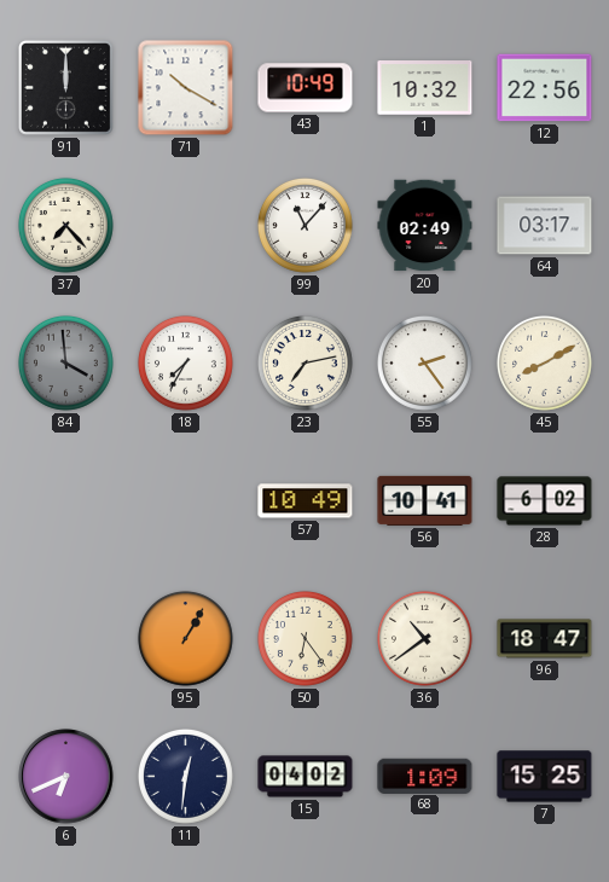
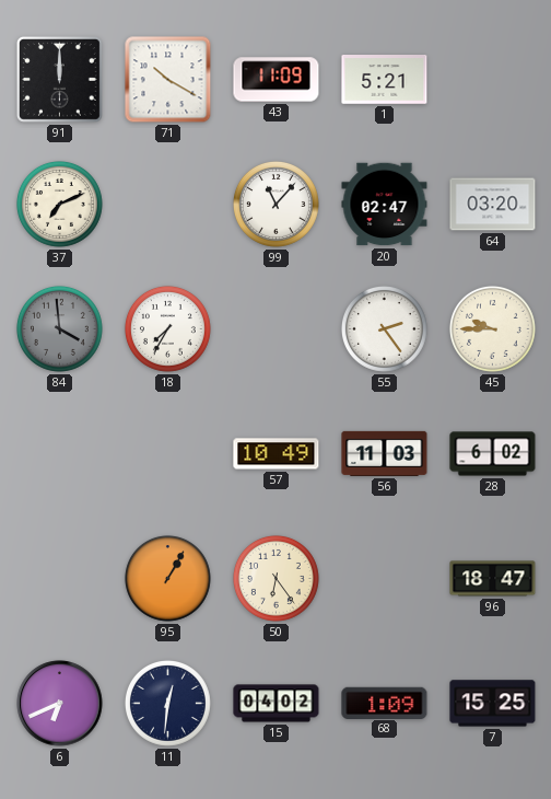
43: 10:49 -> 11:09
1: 10:32 -> 5:21
12: 22:56 -> none
37: 7:23 -> 7:11
20: 02:49 -> 02:47
64: 03:17 -> 03:20
23: 7:13 -> none
45: 8:10 -> 9:45
56: 10:41 -> 11:03
36: 10:39 -> none
